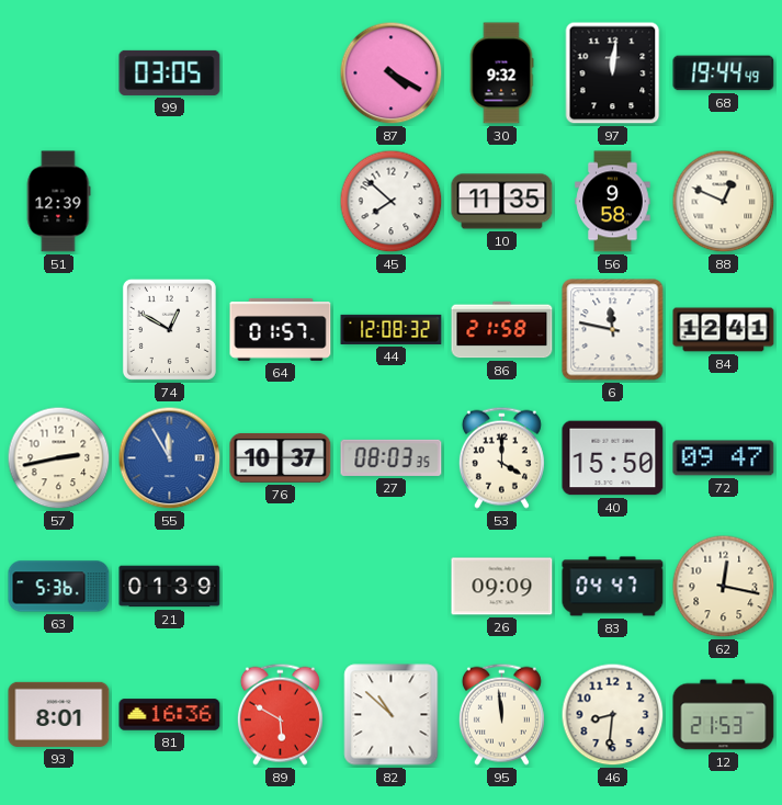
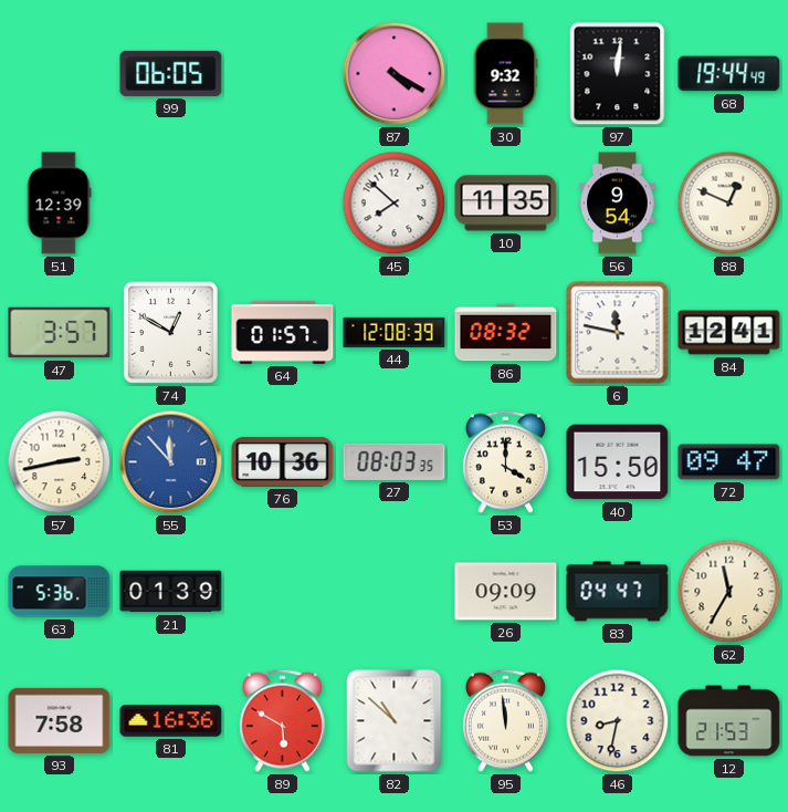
99: 03:05 -> 06:05
56: 9:58 -> 9:54
47: none -> 3:57
44: 12:08:32 -> 12:08:39
86: 21:58 -> 08:32
55: 11:55 -> 11:53
76: 10:37 -> 10:36
62: 12:17 -> 11:35
93: 8:01 -> 7:58
46: 8:31 -> 8:32
